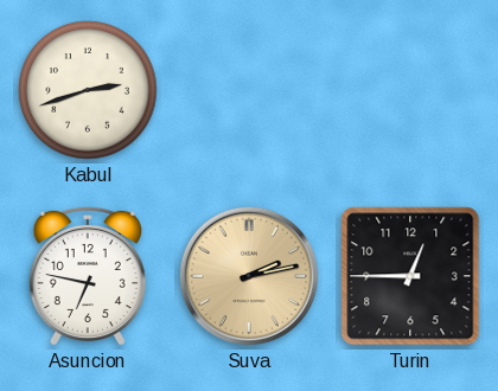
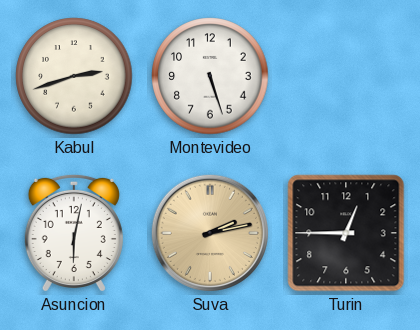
Montevideo: none -> 5:27
Asuncion: 6:47 -> 6:02
